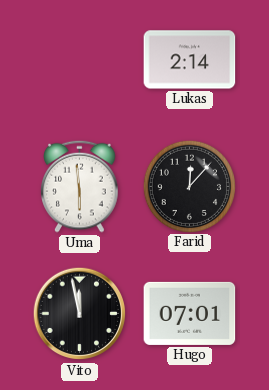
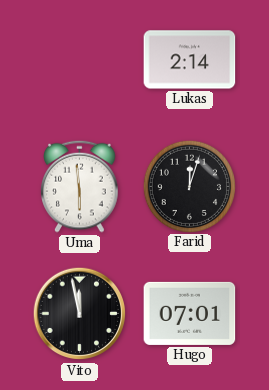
Farid: 12:07 -> 12:03
